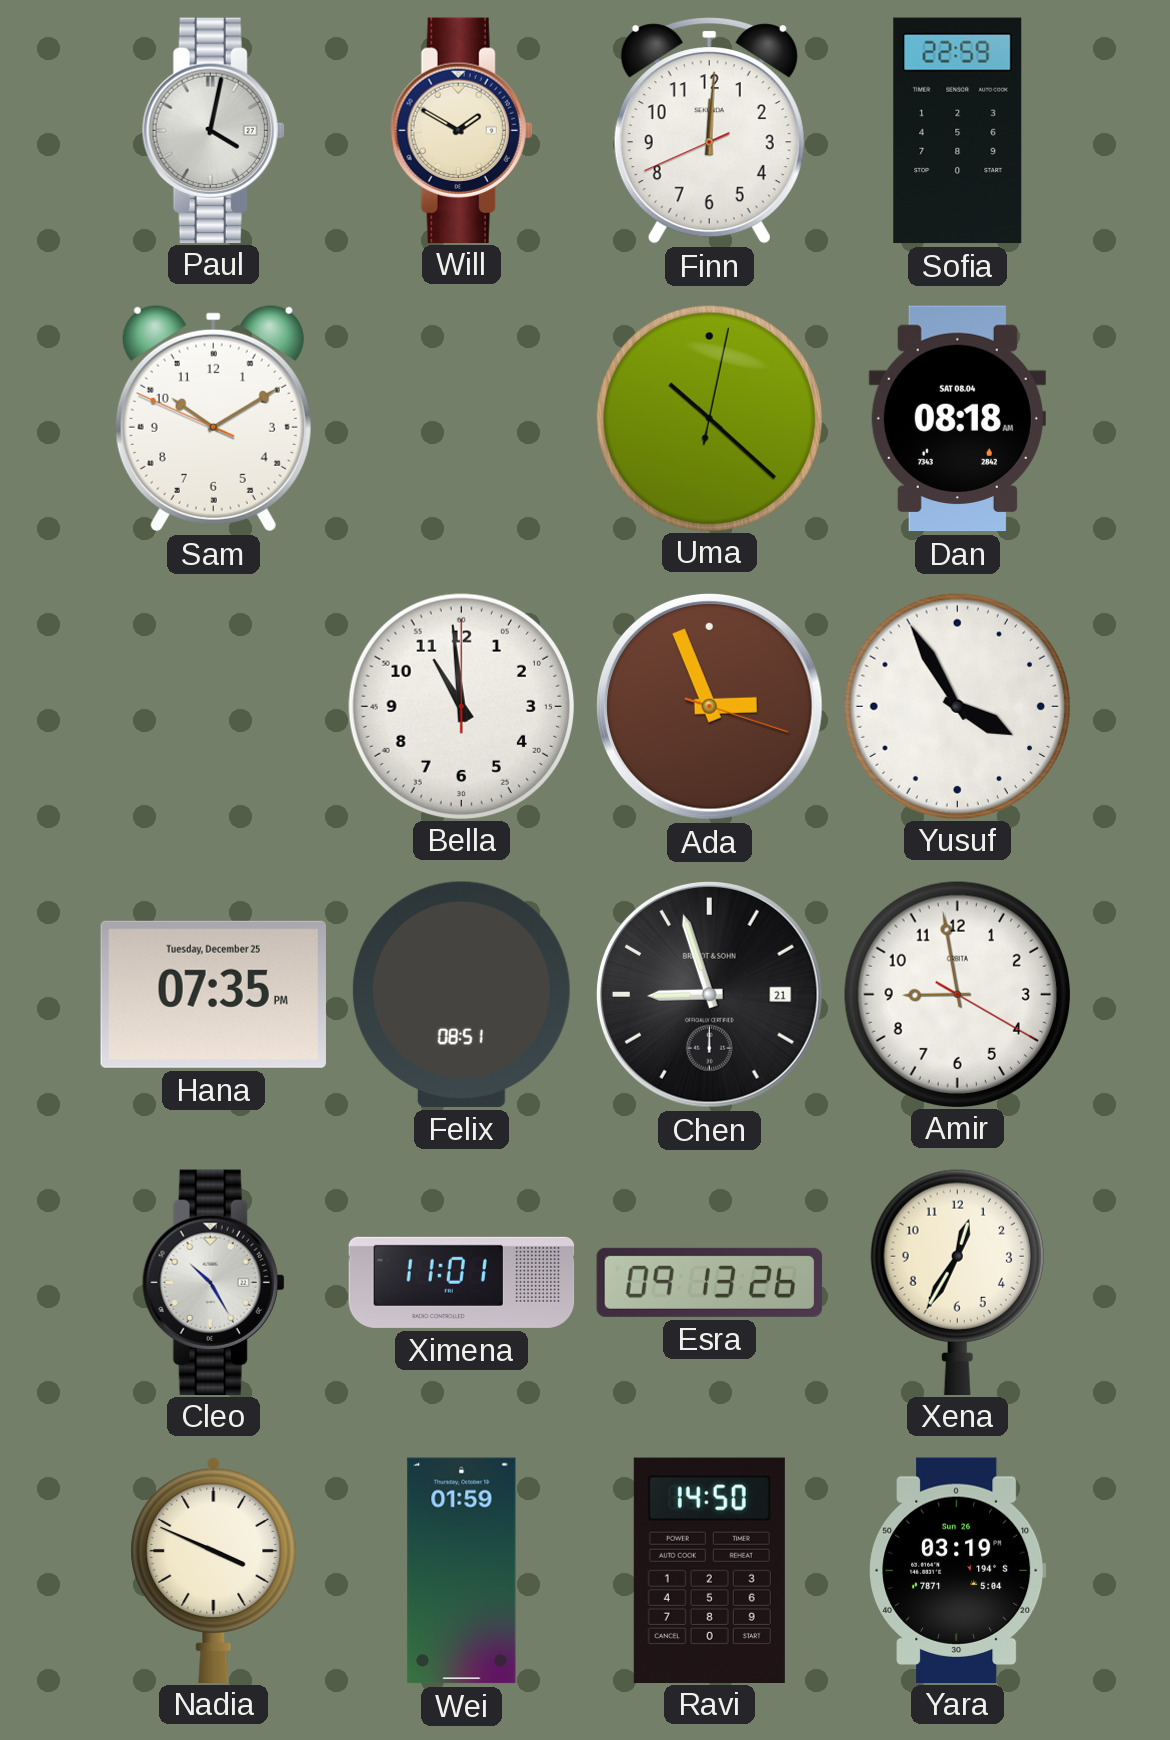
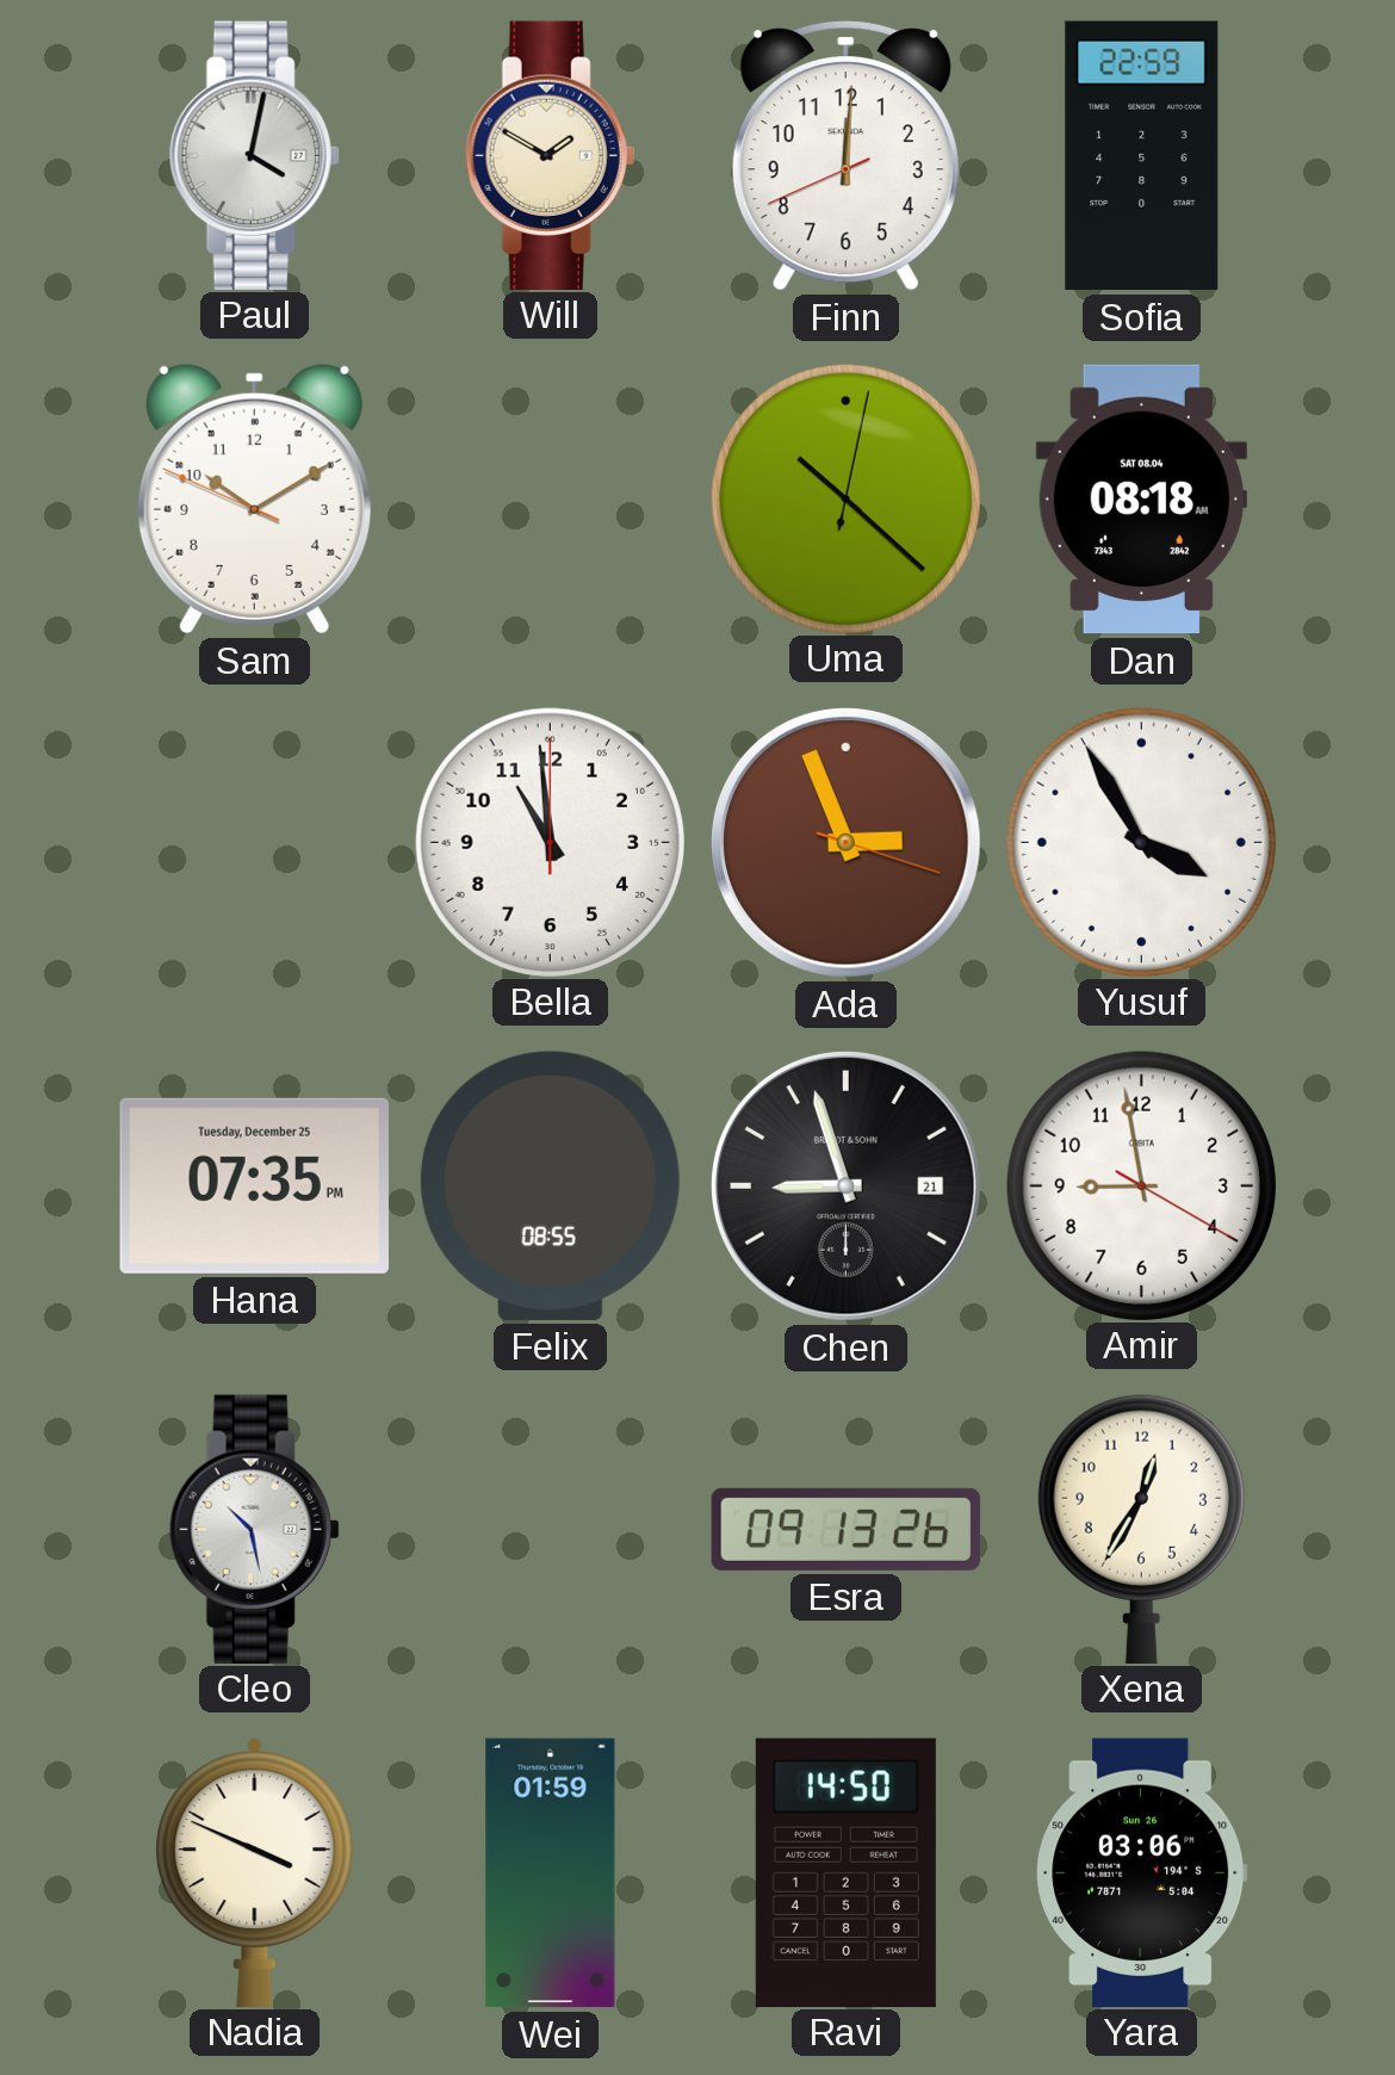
Felix: 08:51 -> 08:55
Cleo: 10:25 -> 10:28
Ximena: 11:01 -> none
Yara: 03:19 -> 03:06
